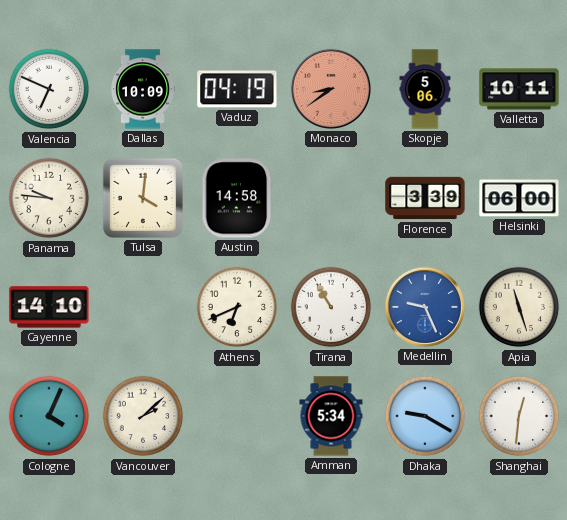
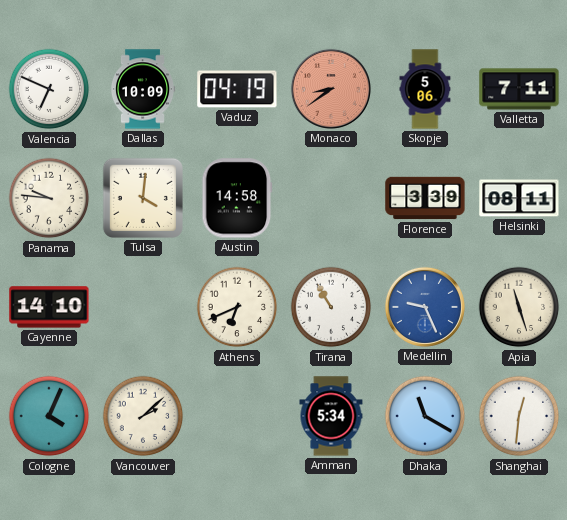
Valletta: 10:11 -> 7:11
Helsinki: 06:00 -> 08:11
Dhaka: 9:20 -> 11:20
